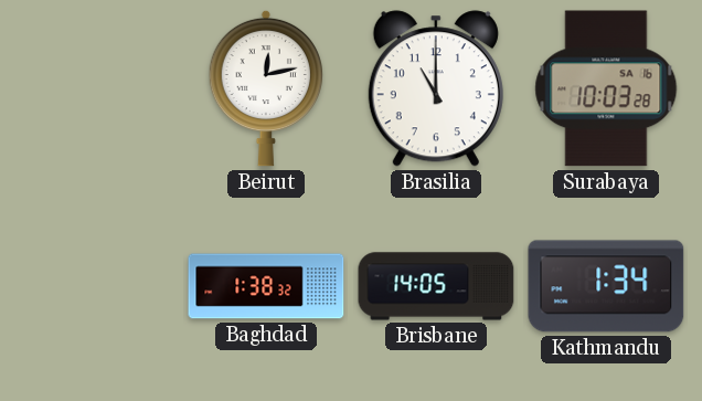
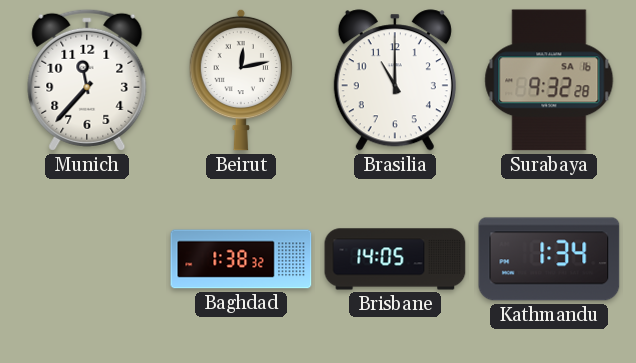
Munich: none -> 11:37
Surabaya: 10:03 -> 9:32
